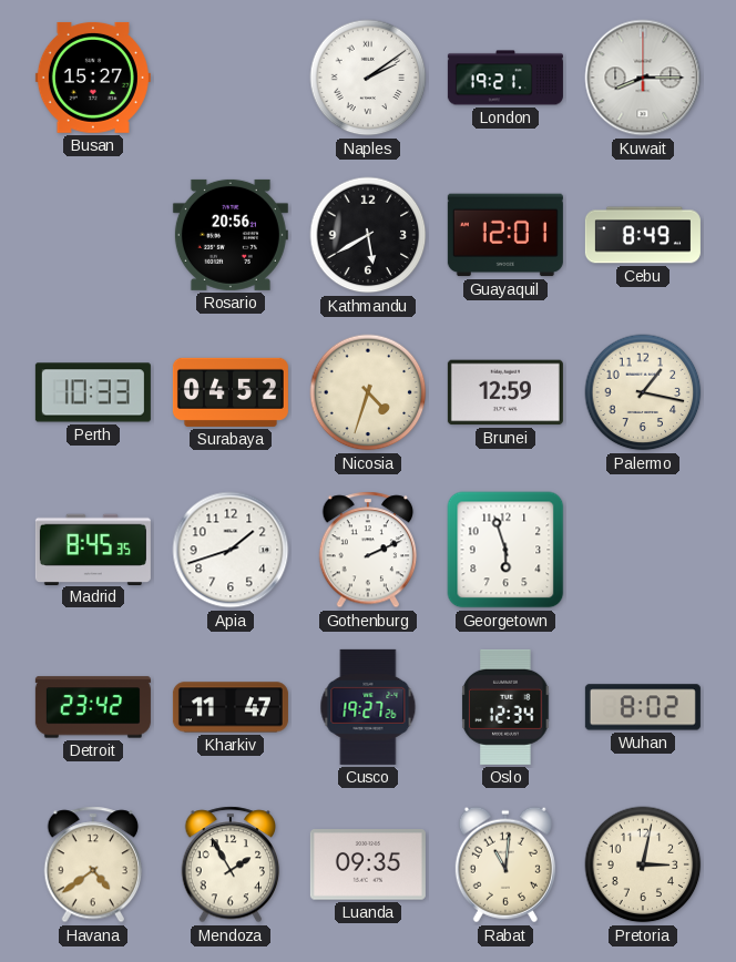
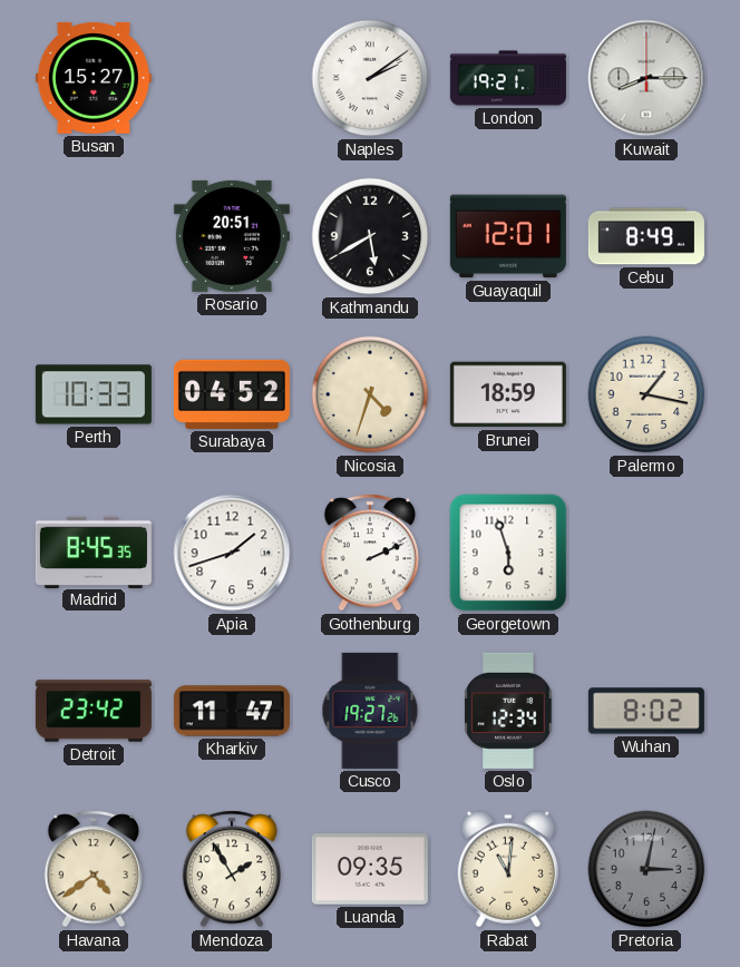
Rosario: 20:56 -> 20:51
Brunei: 12:59 -> 18:59
Pretoria dial: cream -> grey
